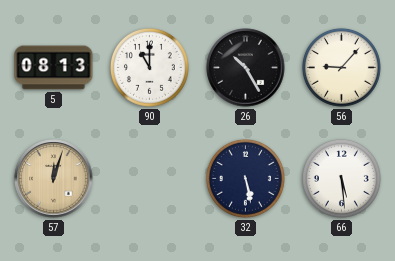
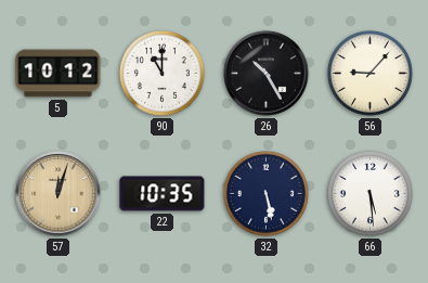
5: 08:13 -> 10:12
22: none -> 10:35
